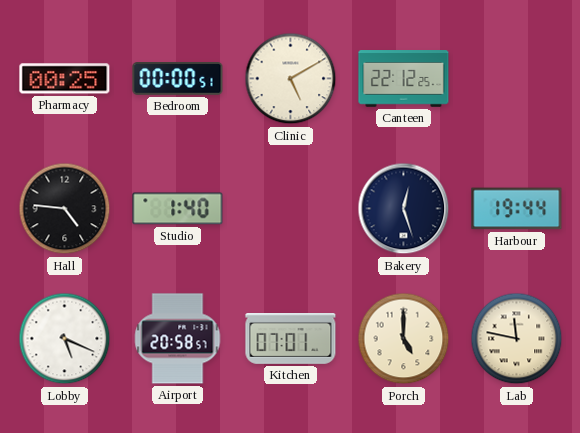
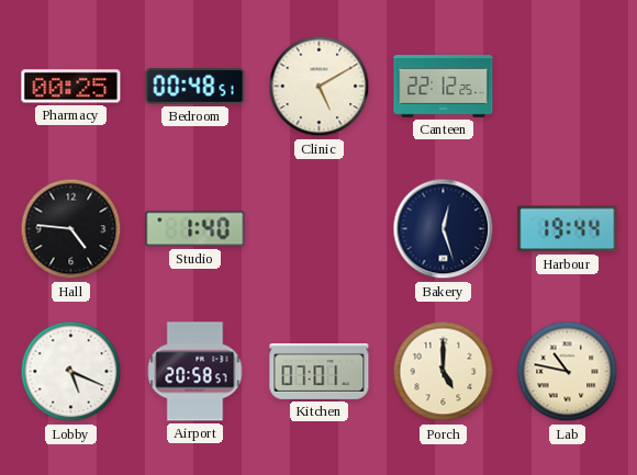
Bedroom: 00:00 -> 00:48
Lab: 11:47 -> 10:47
